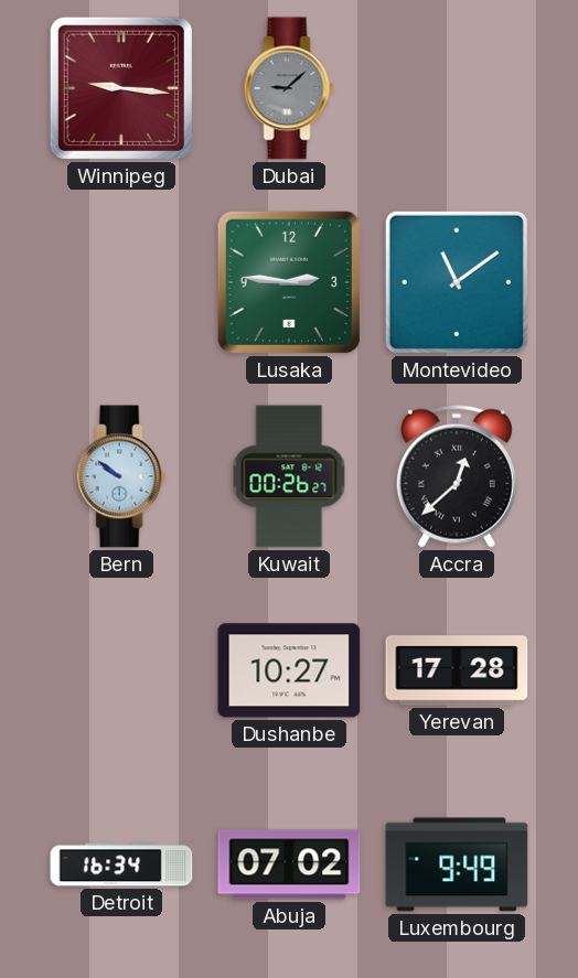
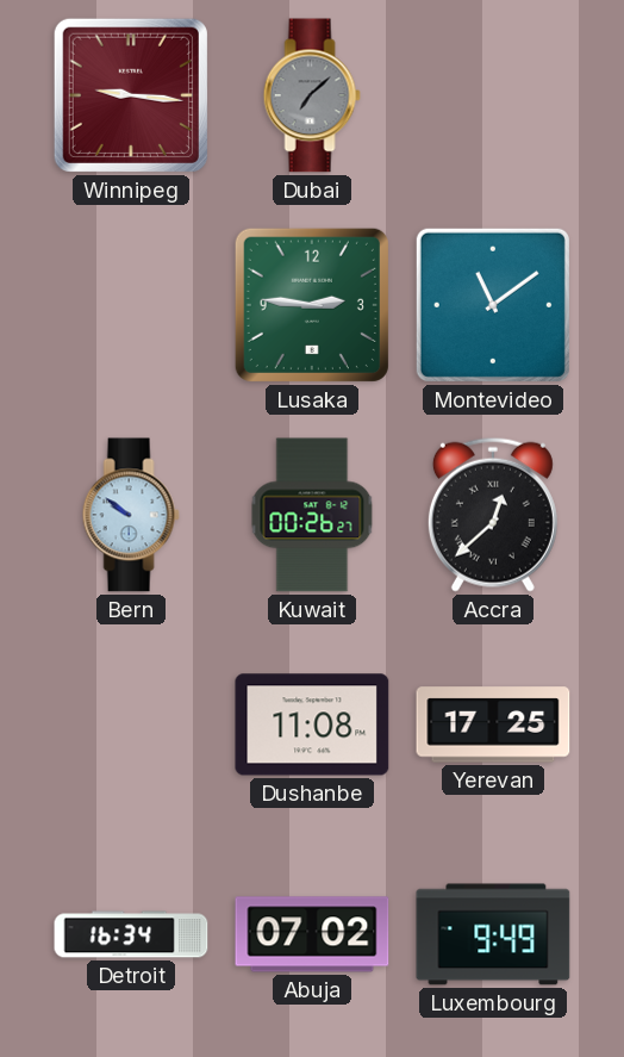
Dubai: 9:08 -> 7:08
Dushanbe: 10:27 -> 11:08
Yerevan: 17:28 -> 17:25
